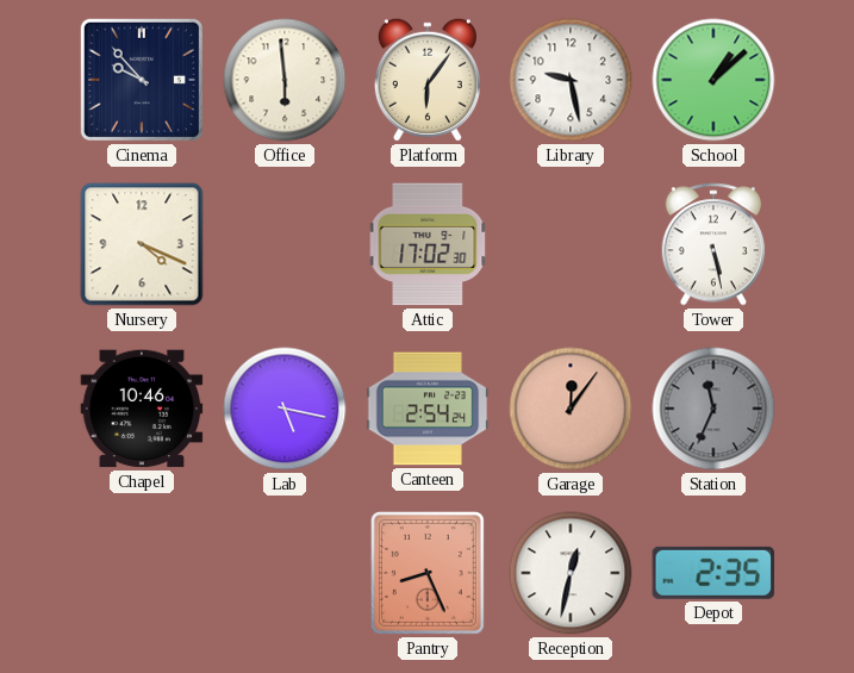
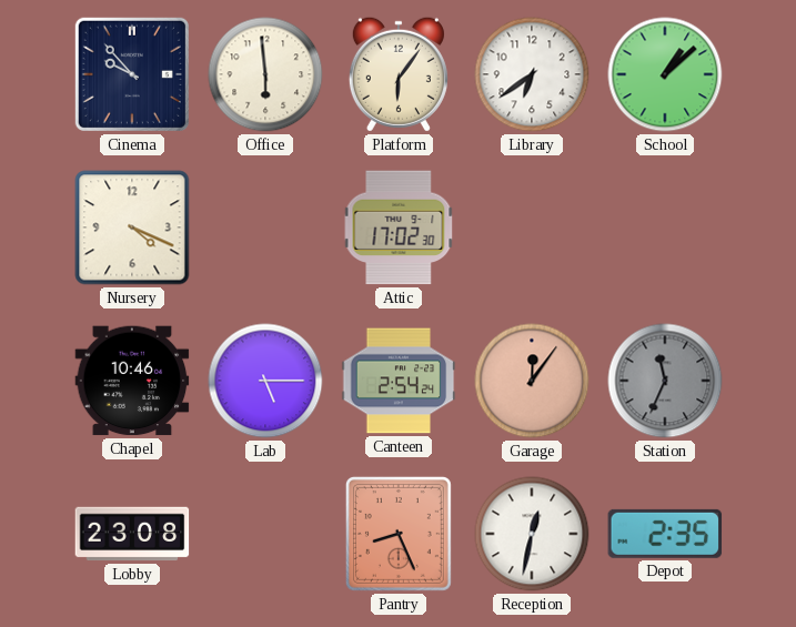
Library: 9:28 -> 6:39
Tower: 5:28 -> none
Lab: 5:17 -> 5:15
Lobby: none -> 23:08
